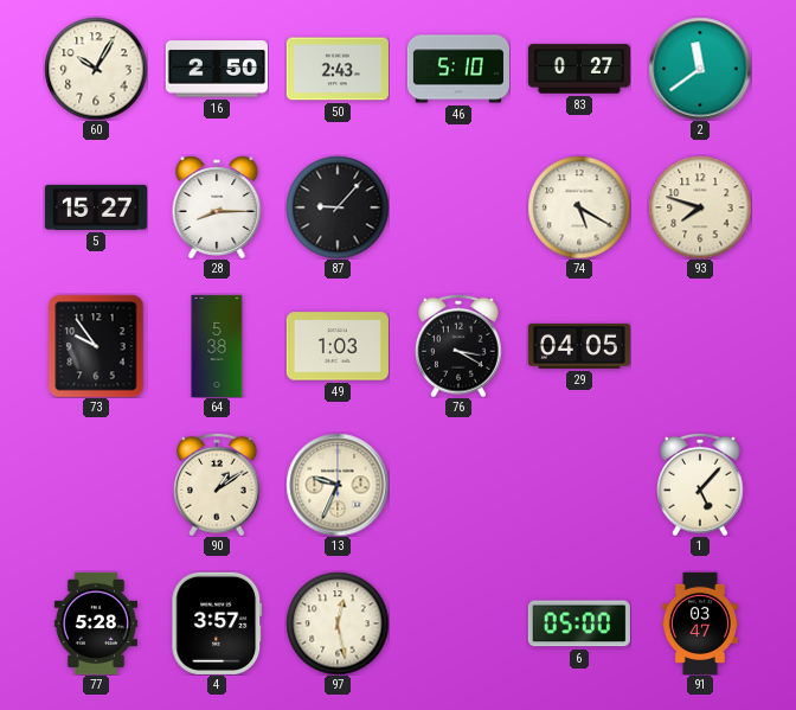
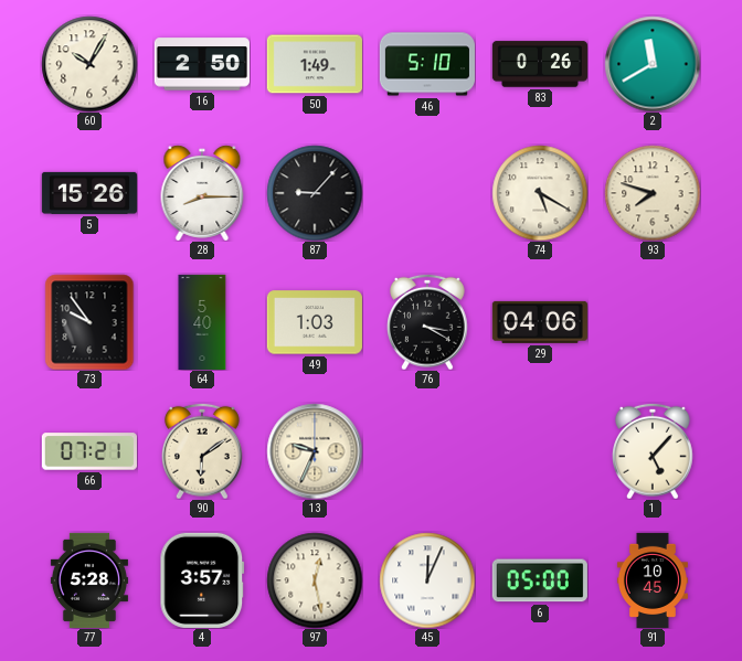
50: 2:43 -> 1:49
83: 0:27 -> 0:26
2: 11:39 -> 11:40
5: 15:27 -> 15:26
64: 5:38 -> 5:40
29: 04:05 -> 04:06
66: none -> 07:21
90: 1:09 -> 6:09
45: none -> 12:04
91: 03:47 -> 10:45
